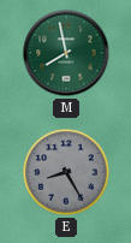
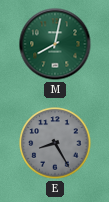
M: 7:58 -> 8:02
